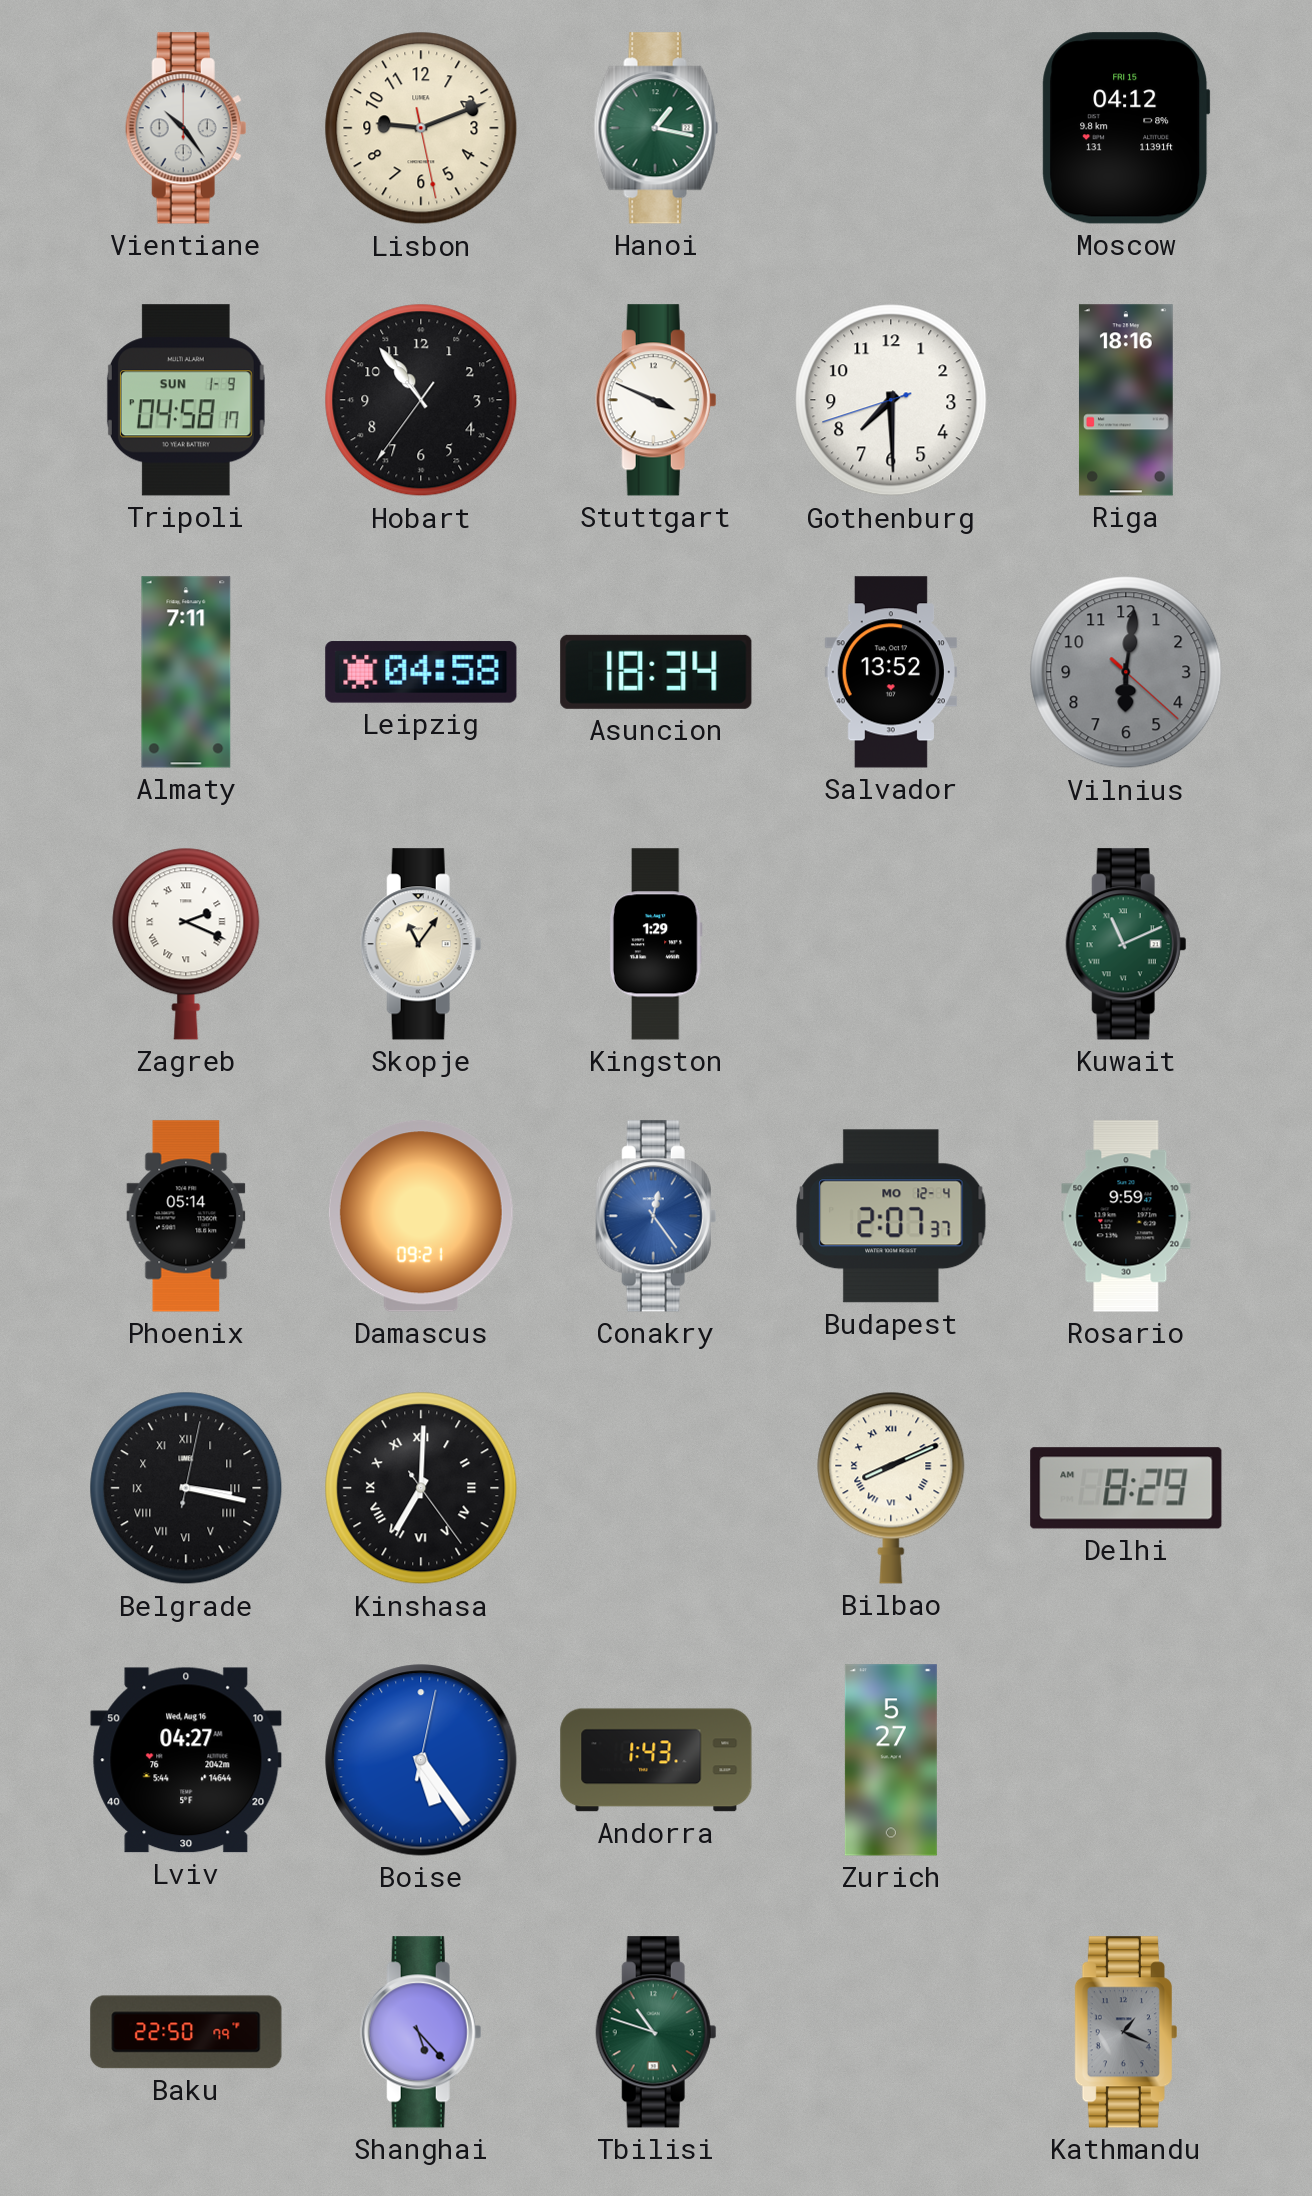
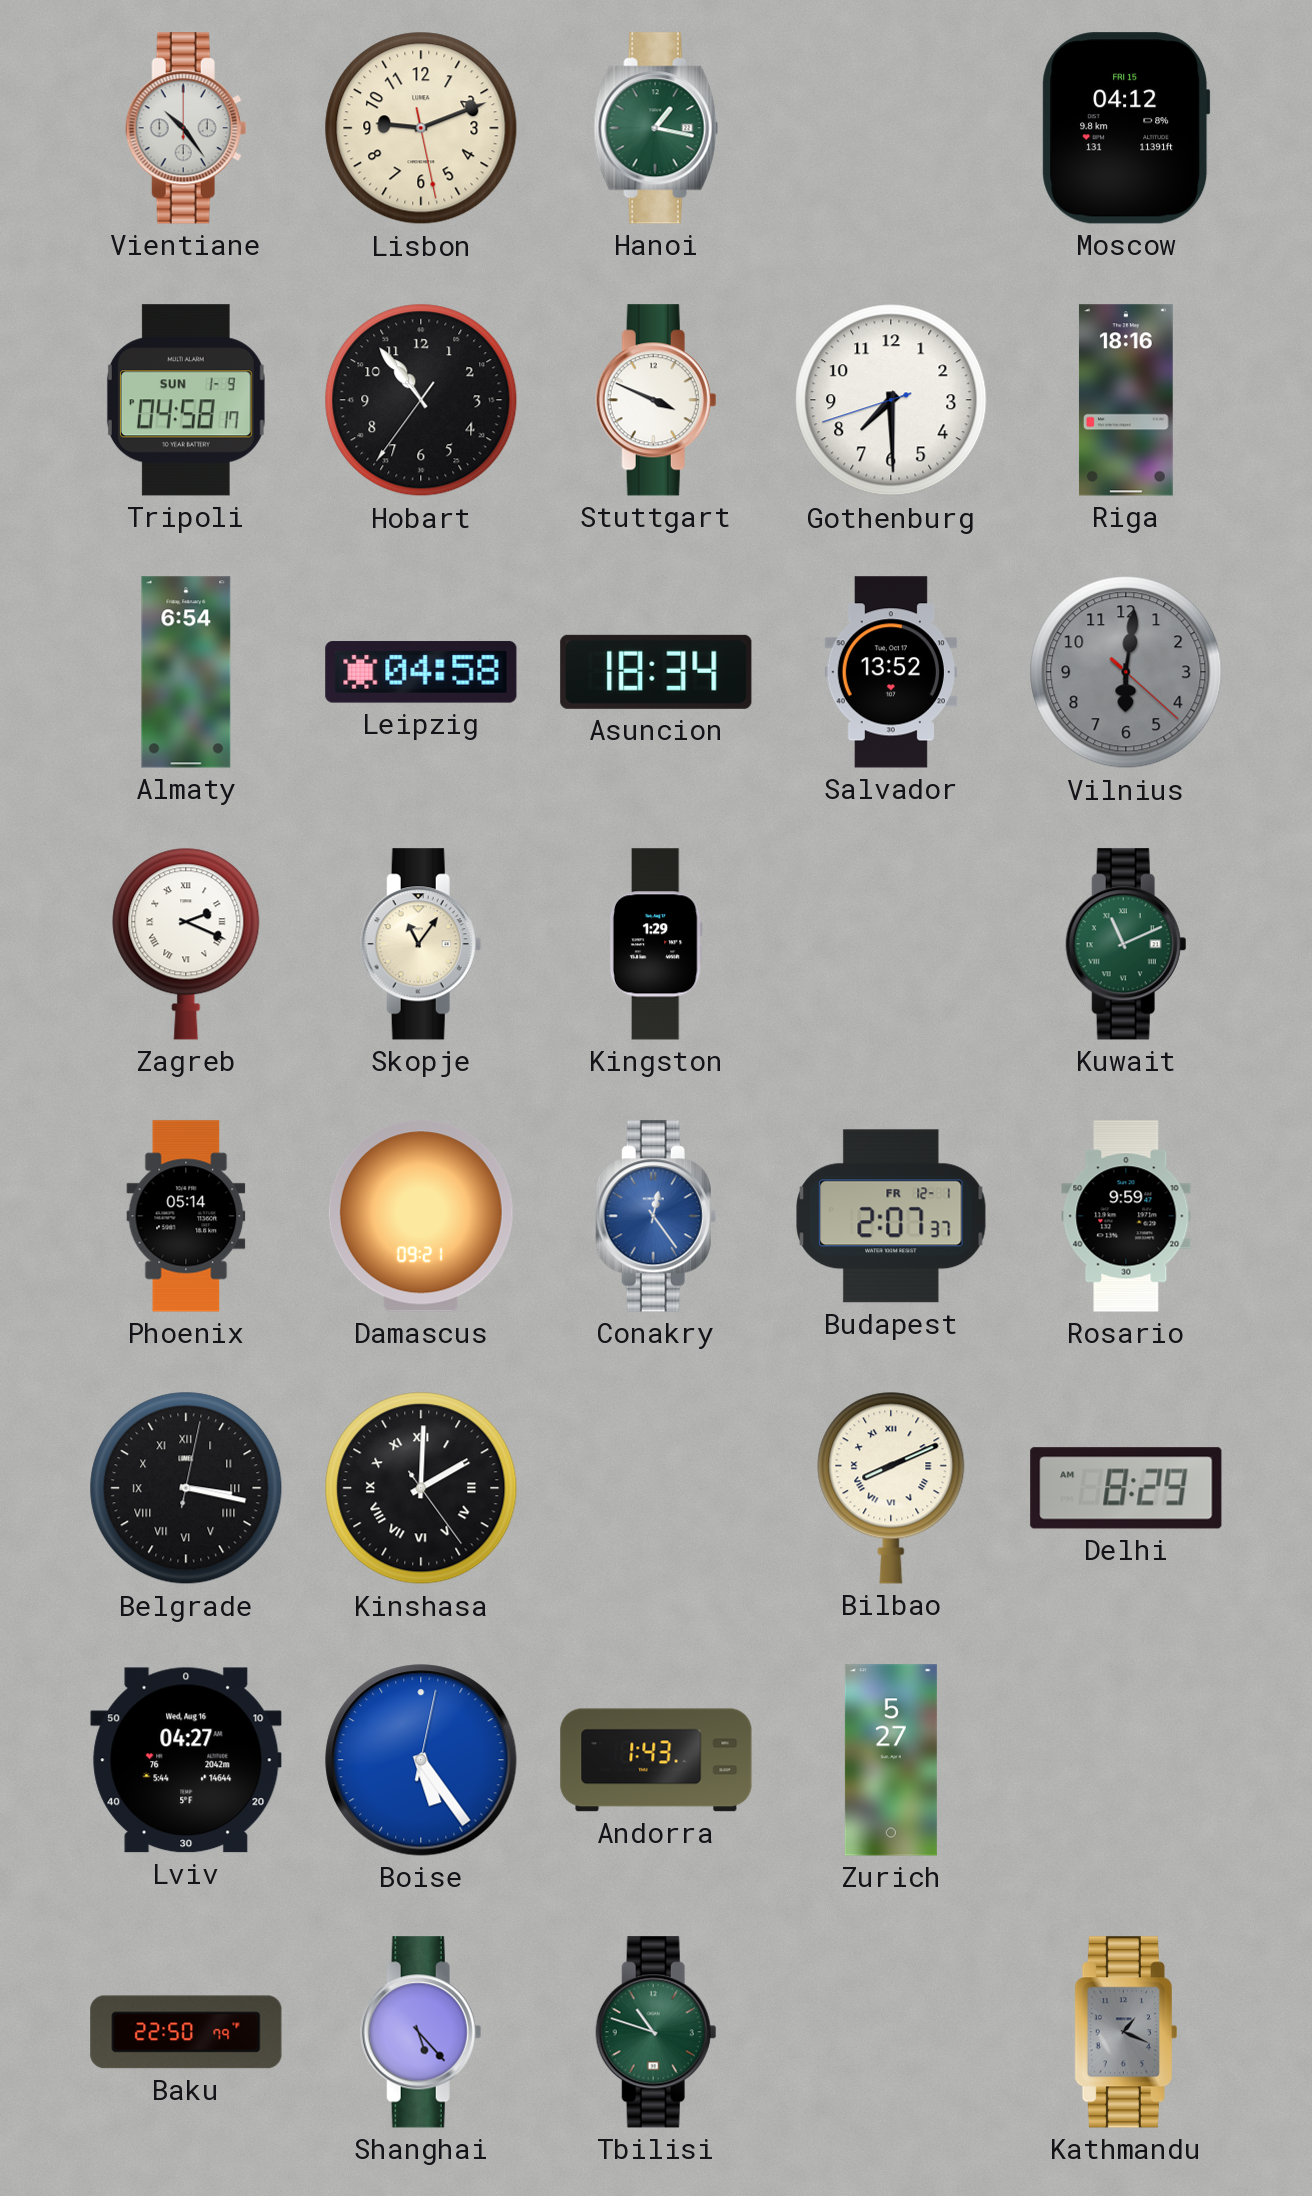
Almaty: 7:11 -> 6:54
Budapest date: MO 12-4 -> FR 12-1
Kinshasa: 7:00 -> 2:00
